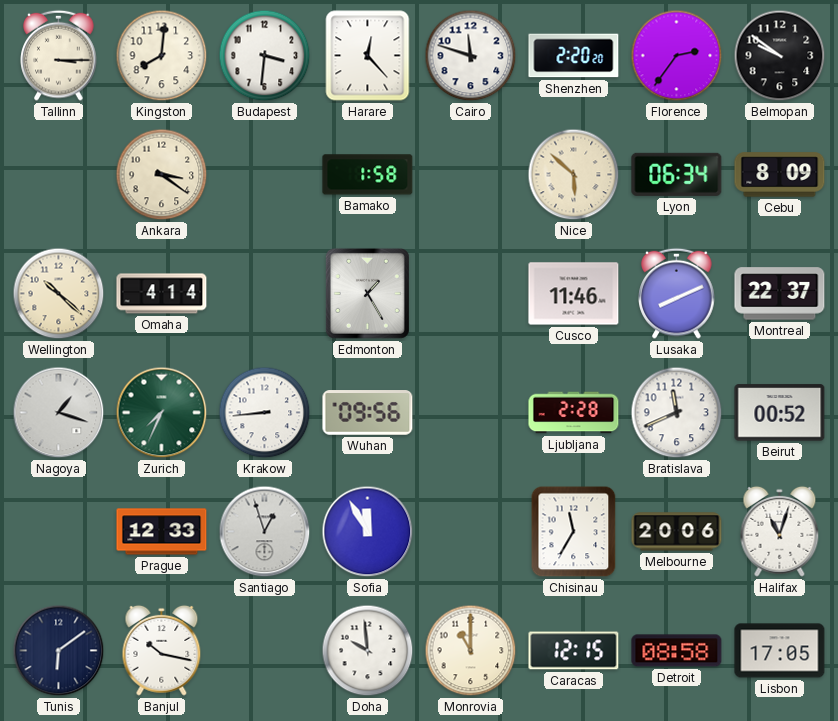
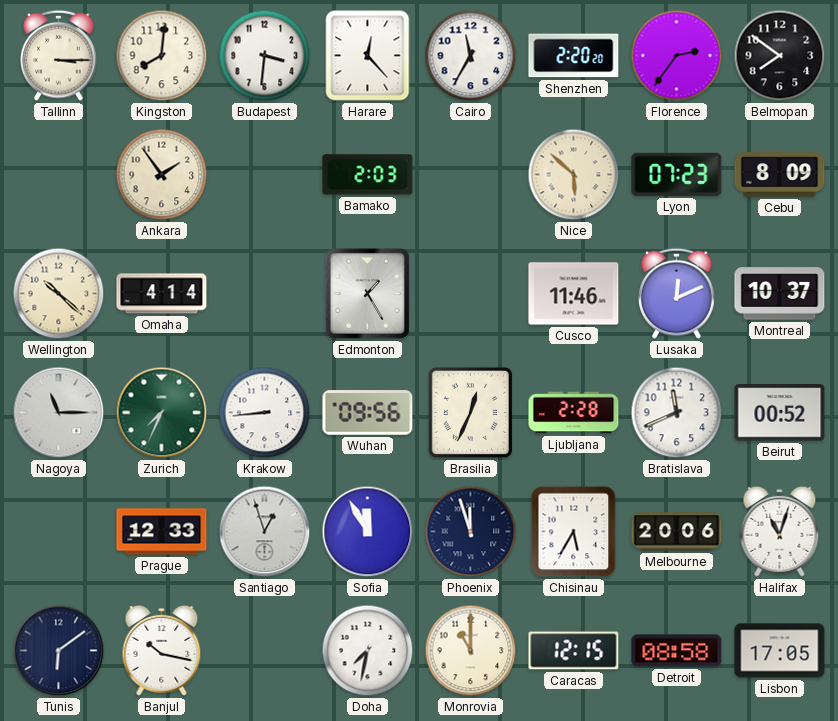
Cairo: 11:48 -> 11:35
Belmopan: 9:51 -> 7:51
Ankara: 3:21 -> 1:54
Bamako: 1:58 -> 2:03
Lyon: 06:34 -> 07:23
Lusaka: 8:11 -> 12:11
Montreal: 22:37 -> 10:37
Nagoya: 1:18 -> 11:15
Brasilia: none -> 12:34
Phoenix: none -> 11:57
Chisinau: 11:35 -> 5:35
Doha: 9:59 -> 7:32
